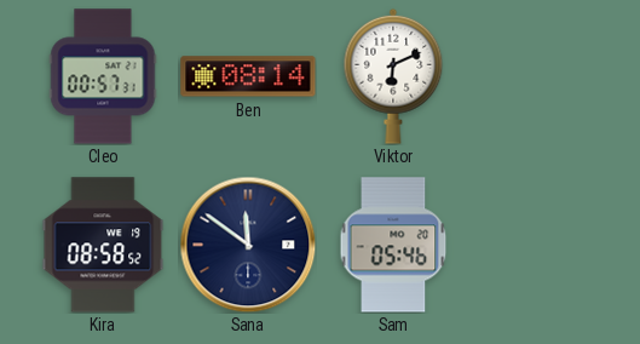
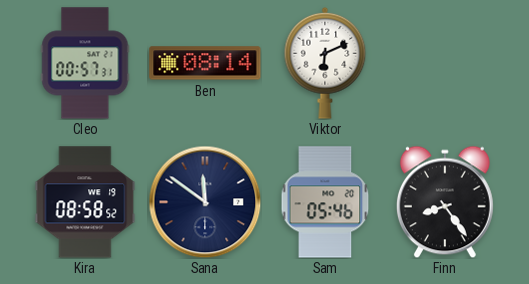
Finn: none -> 8:24
